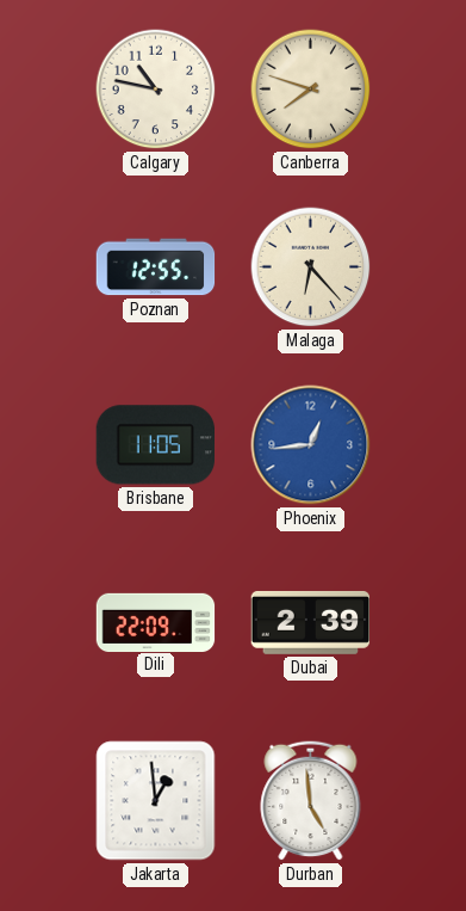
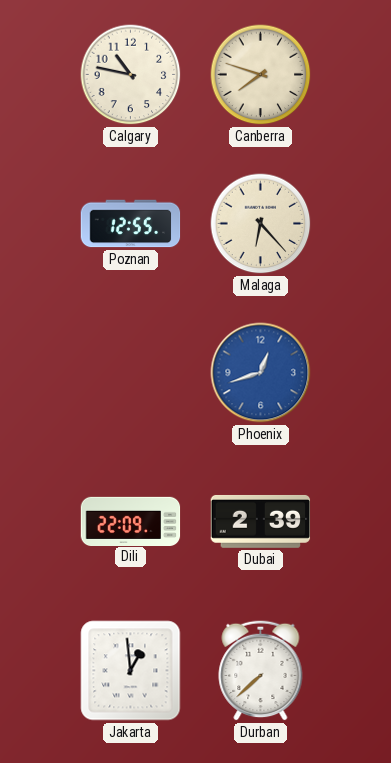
Brisbane: 11:05 -> none
Phoenix: 12:44 -> 12:42
Durban: 4:59 -> 7:38
